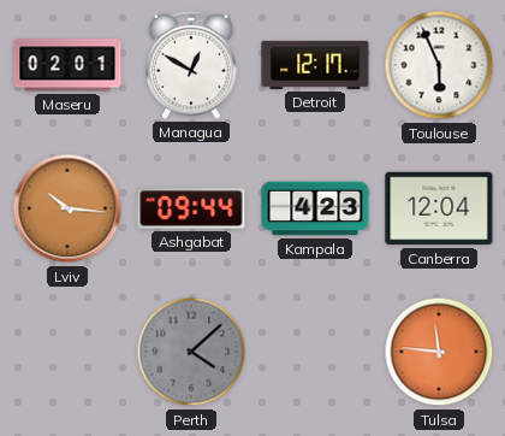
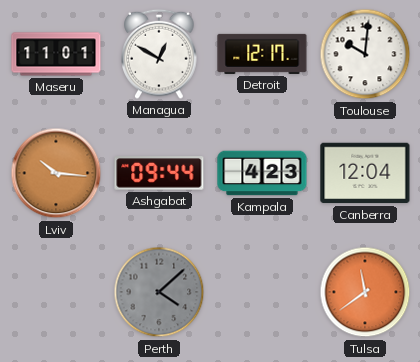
Maseru: 02:01 -> 11:01
Toulouse: 5:56 -> 10:01
Tulsa: 11:46 -> 11:39
